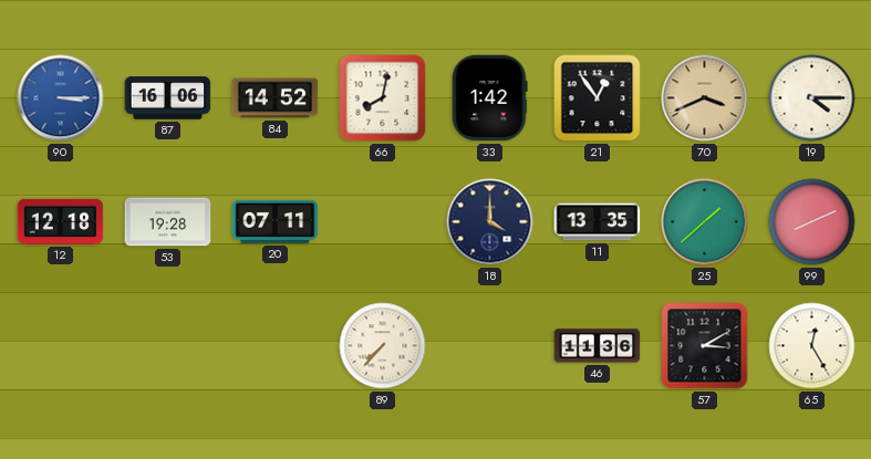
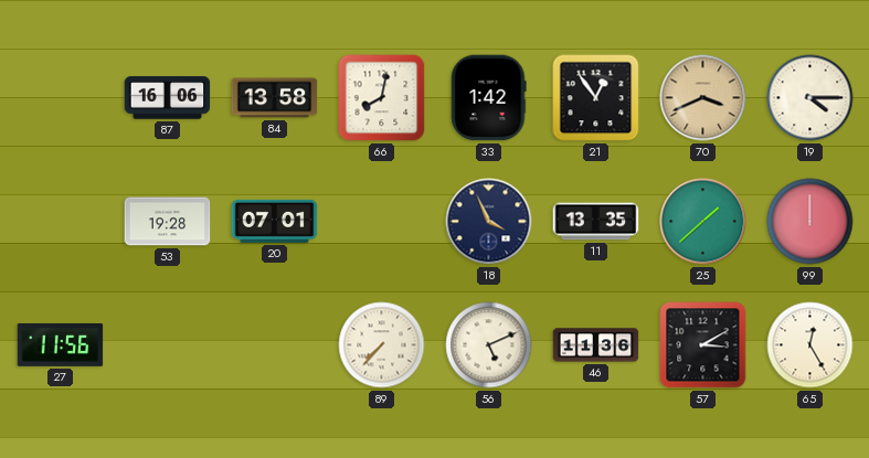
90: 3:15 -> none
84: 14:52 -> 13:58
12: 12:18 -> none
20: 07:11 -> 07:01
18: 4:00 -> 3:56
99: 8:11 -> 12:00
27: none -> 11:56
56: none -> 5:11
